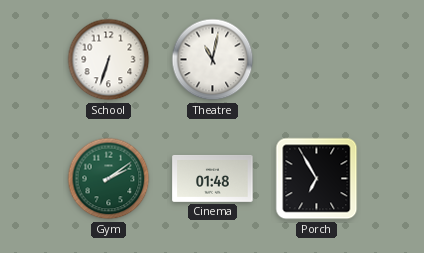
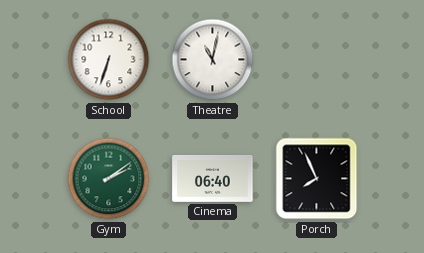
Cinema: 01:48 -> 06:40
Porch: 6:55 -> 7:56
